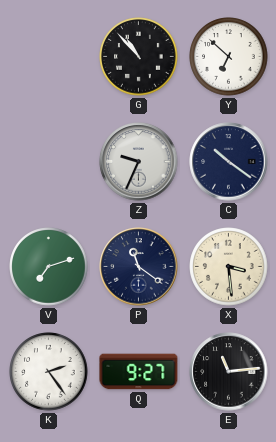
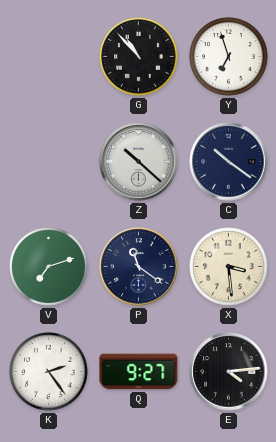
Y: 6:52 -> 6:57
Z: 9:34 -> 10:22
E: 11:14 -> 4:14
